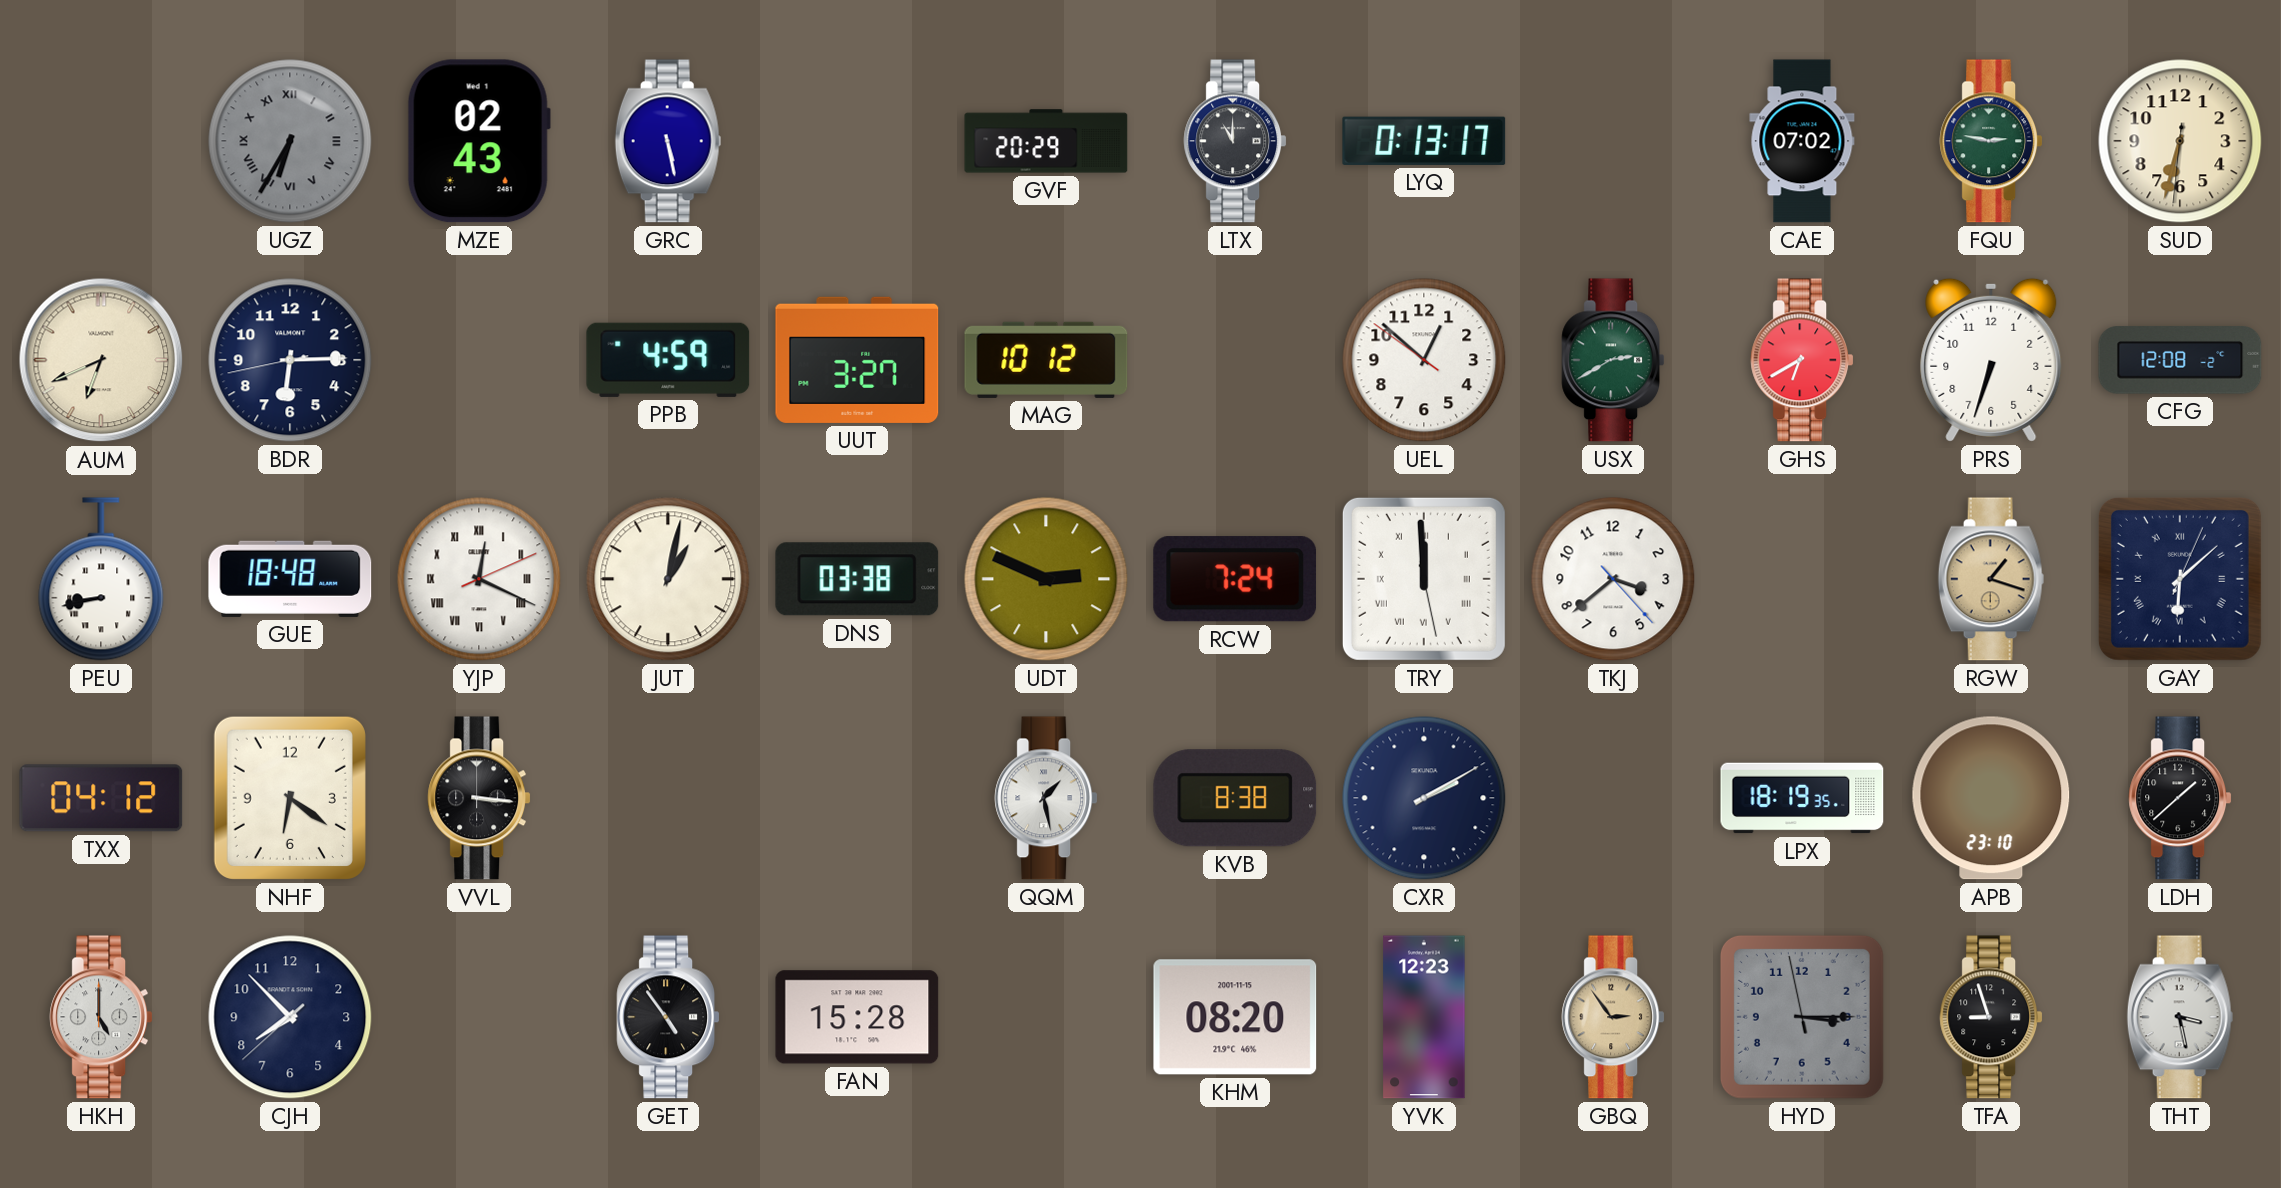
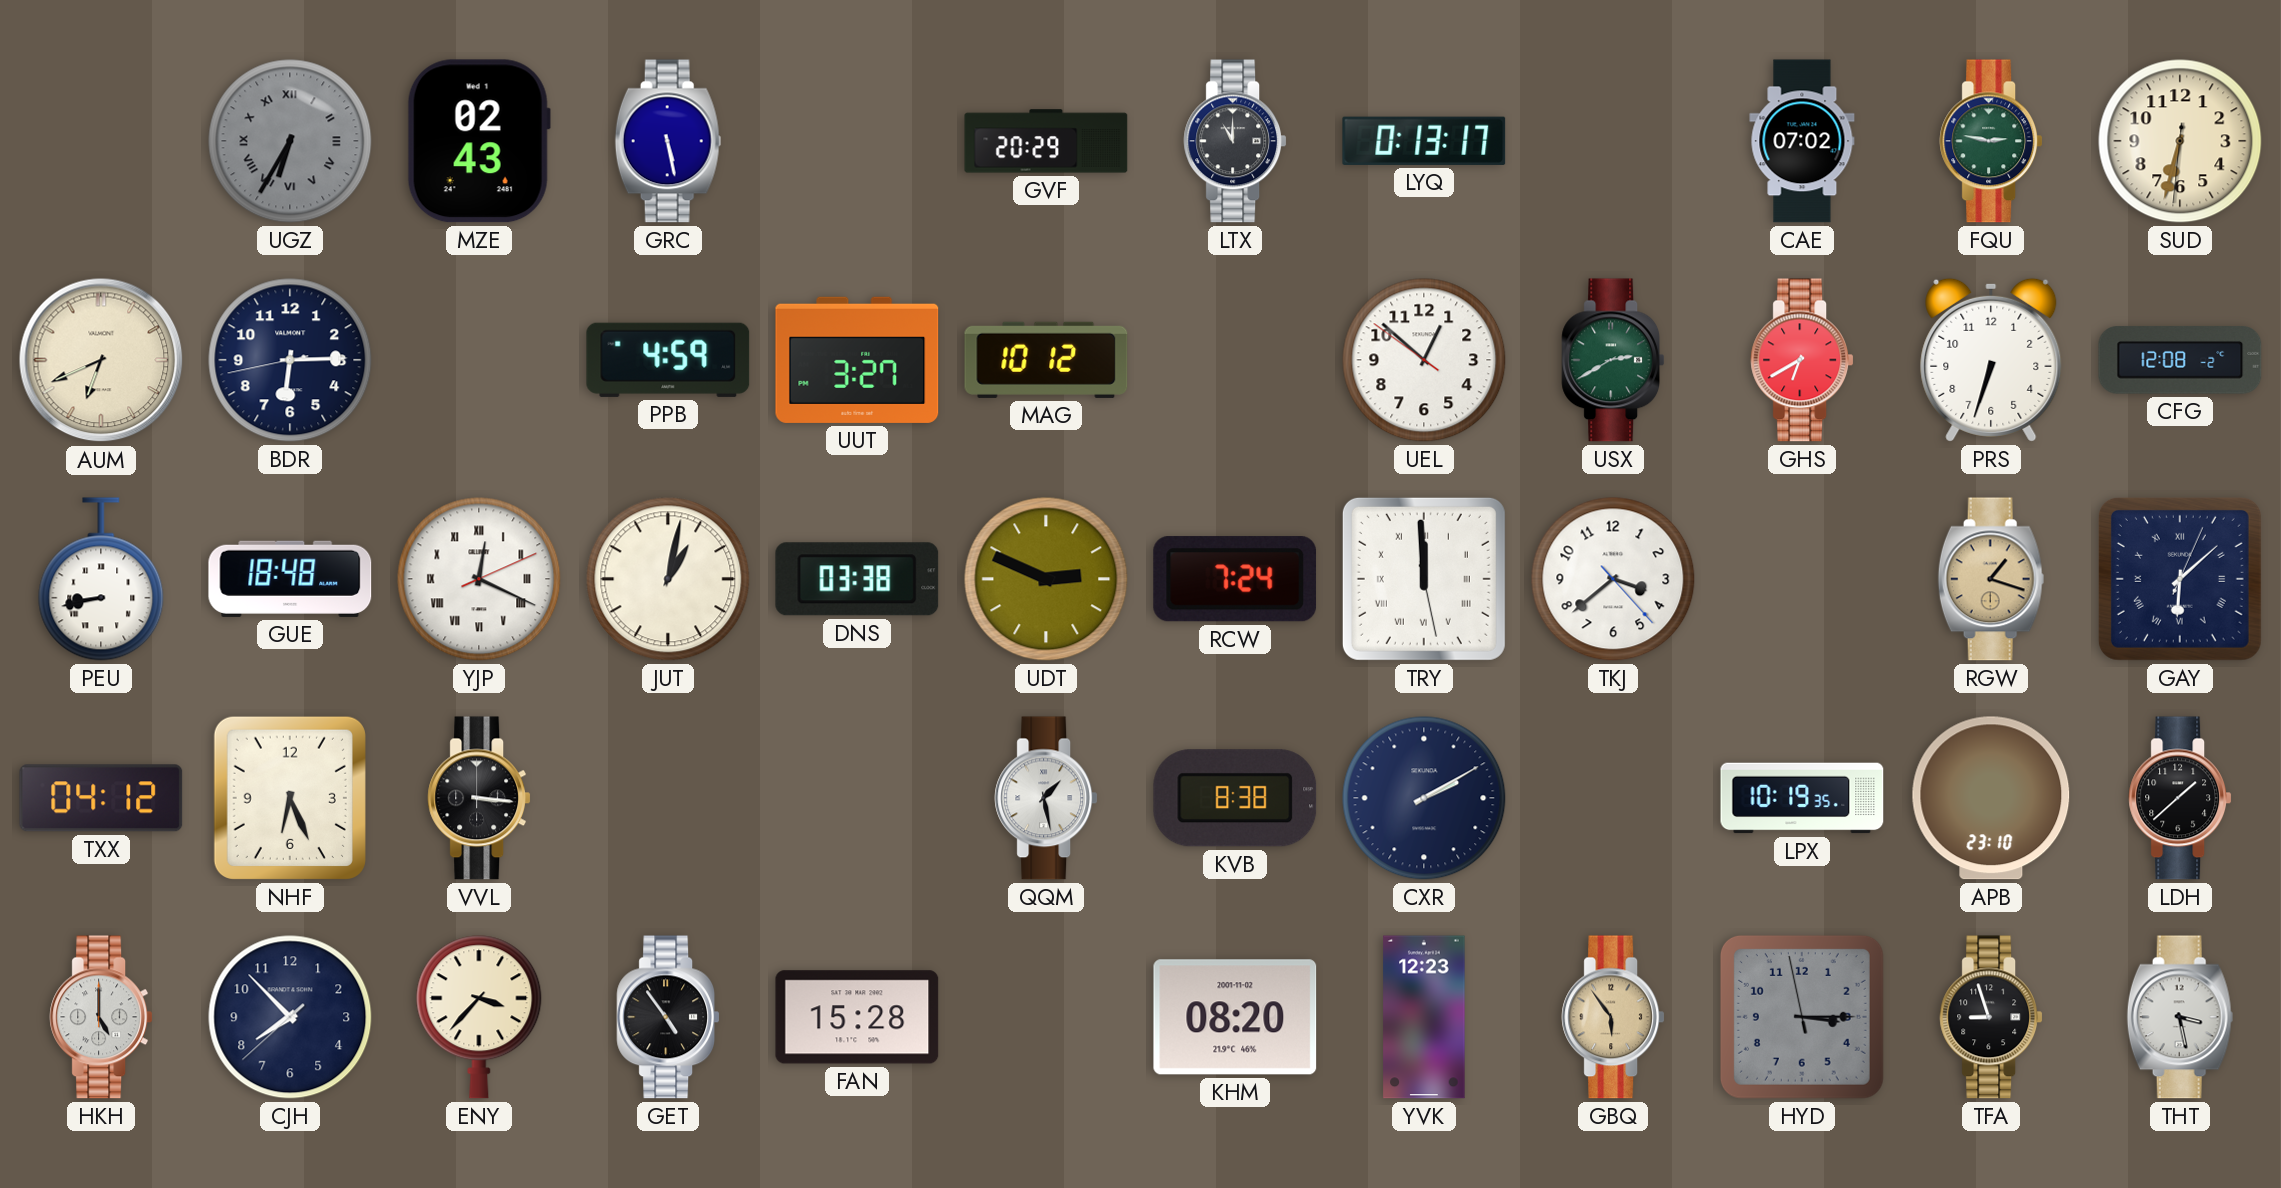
NHF: 6:21 -> 6:26
LPX: 18:19 -> 10:19
ENY: none -> 3:37
KHM date: 2001-11-15 -> 2001-11-02
GBQ: 2:54 -> 5:54
